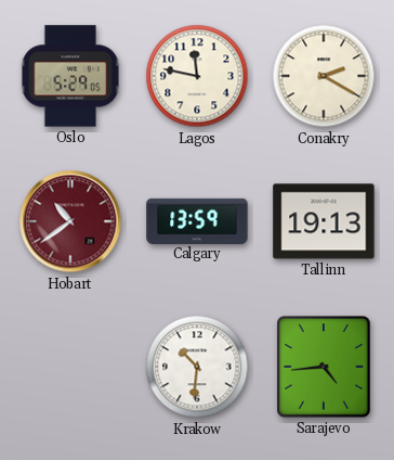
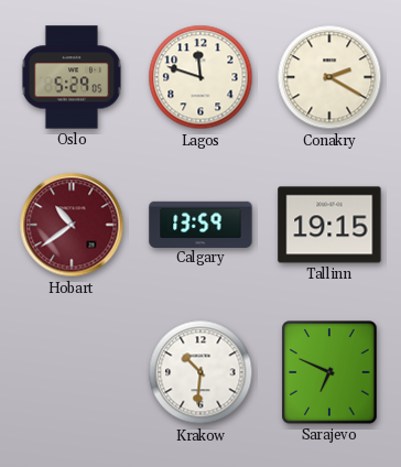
Lagos: 11:47 -> 11:48
Tallinn: 19:13 -> 19:15
Sarajevo: 4:44 -> 6:49
